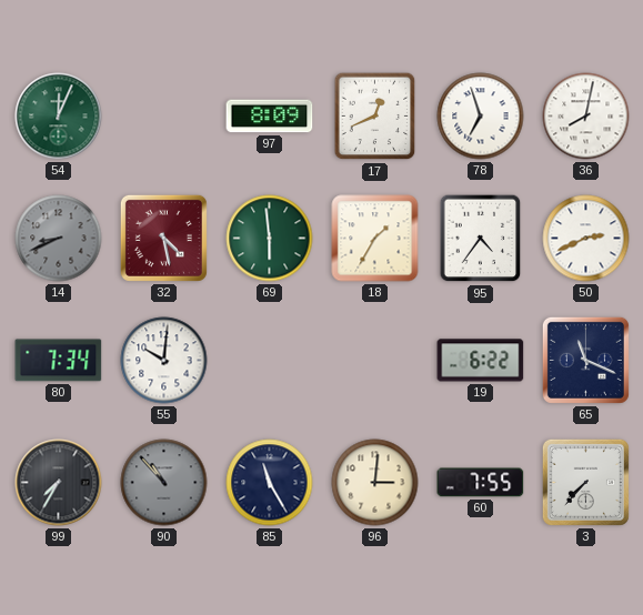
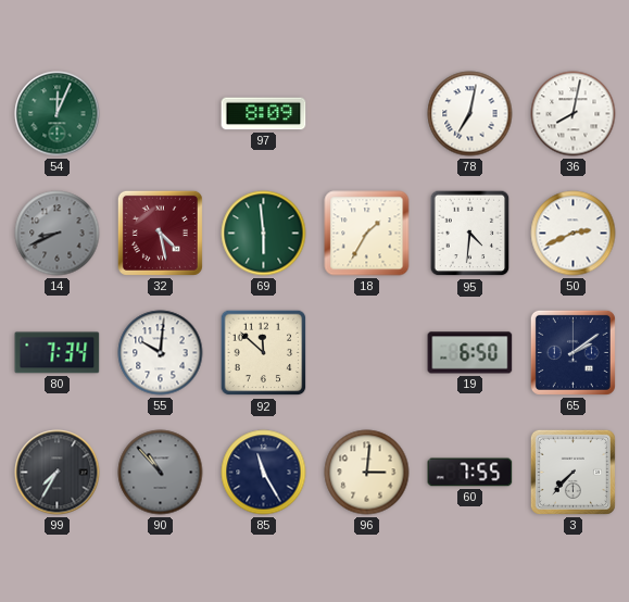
17: 12:41 -> none
78: 6:57 -> 7:02
95: 4:36 -> 4:31
92: none -> 11:52
19: 6:22 -> 6:50
65: 11:19 -> 2:09
